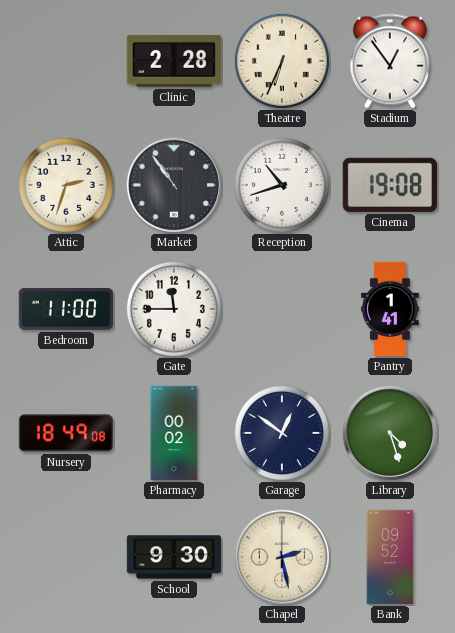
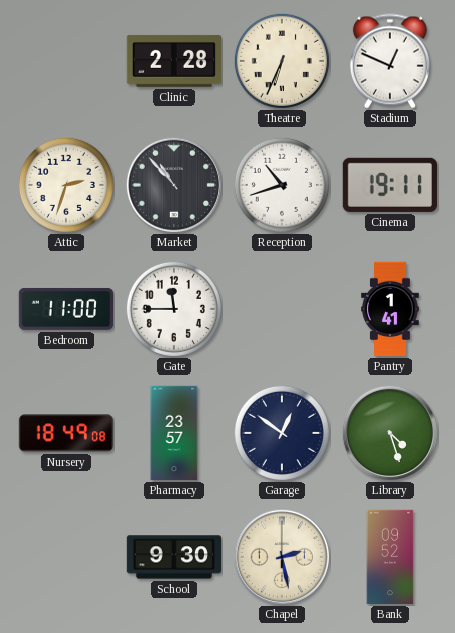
Stadium: 12:54 -> 12:49
Market: 10:54 -> 10:53
Cinema: 19:08 -> 19:11
Pharmacy: 00:02 -> 23:57
